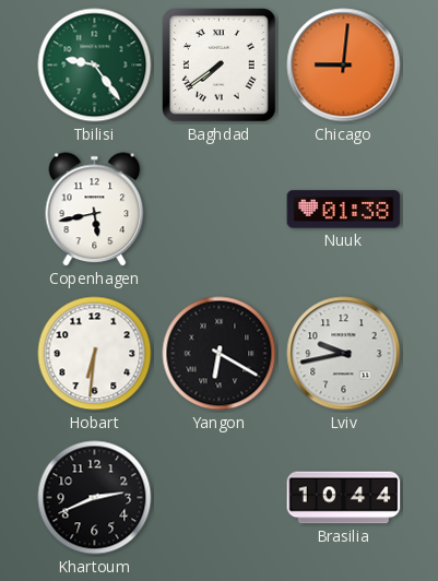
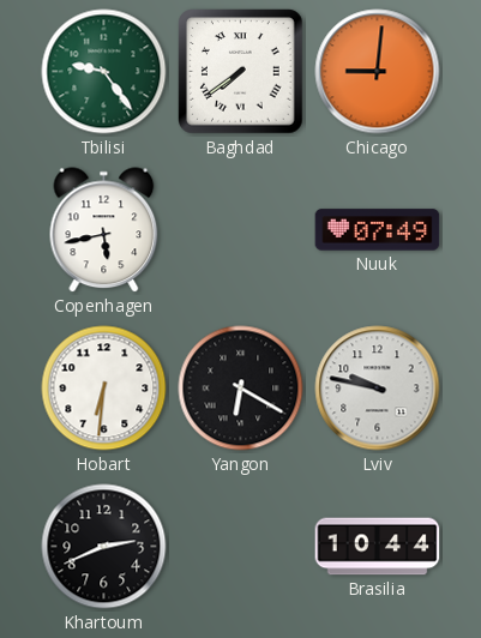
Nuuk: 01:38 -> 07:49
Lviv: 9:43 -> 9:47
